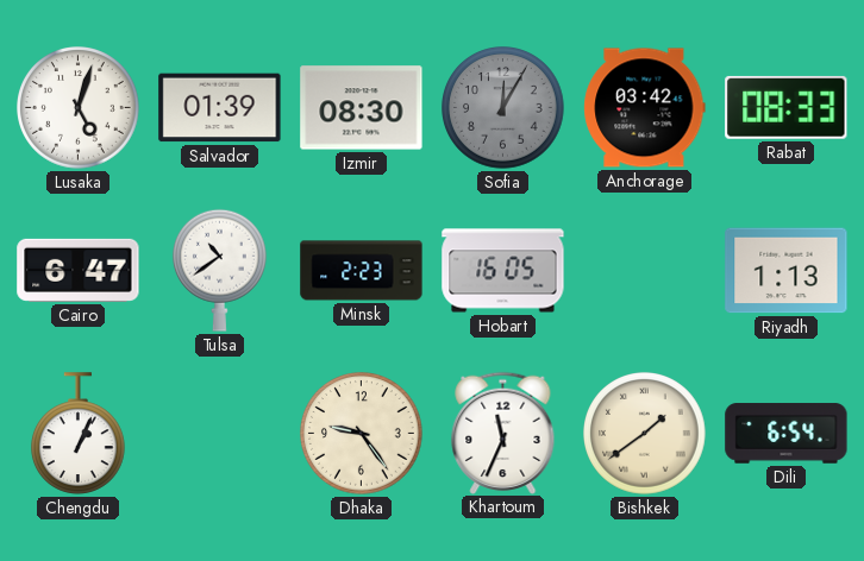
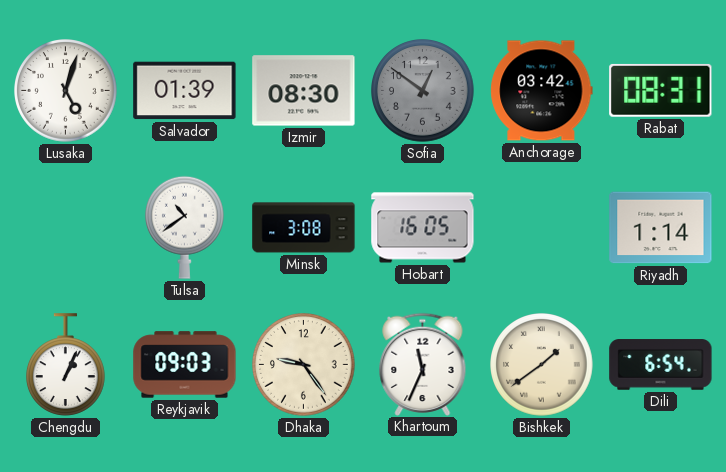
Sofia: 12:05 -> 12:51
Rabat: 08:33 -> 08:31
Cairo: 6:47 -> none
Minsk: 2:23 -> 3:08
Riyadh: 1:13 -> 1:14
Reykjavik: none -> 09:03
